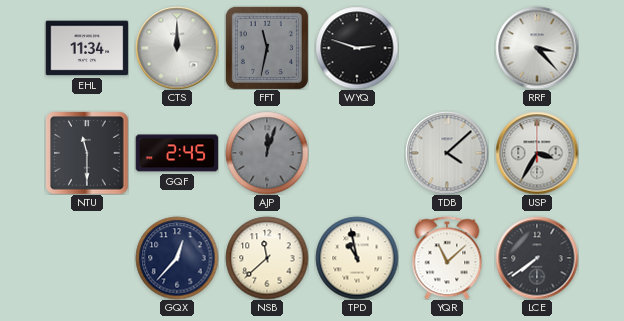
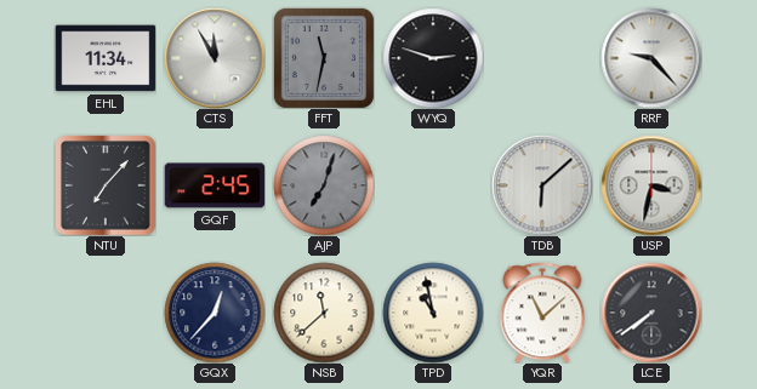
CTS: 12:00 -> 11:55
RRF: 3:23 -> 9:23
NTU: 11:30 -> 7:07
AJP: 12:03 -> 7:03
TDB: 4:08 -> 6:08
USP: 3:35 -> 3:32
